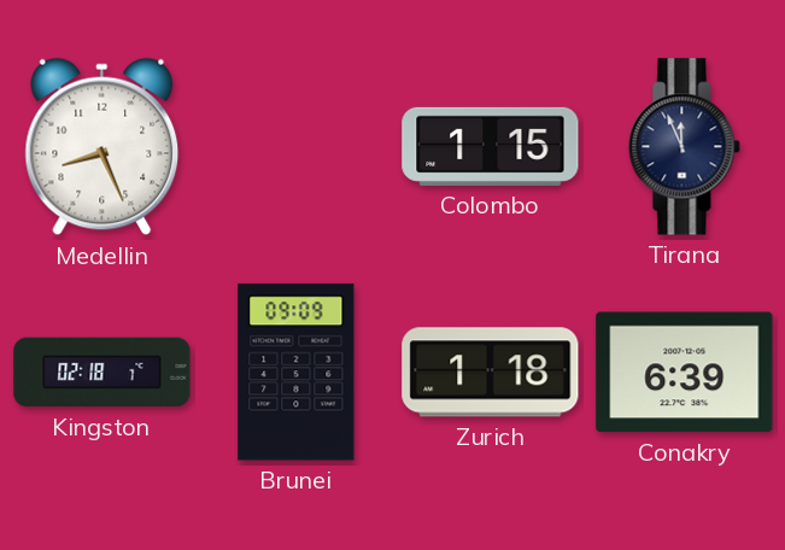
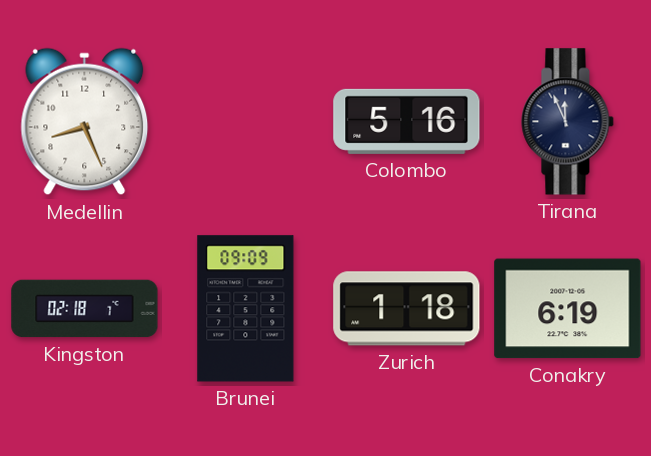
Colombo: 1:15 -> 5:16
Conakry: 6:39 -> 6:19
